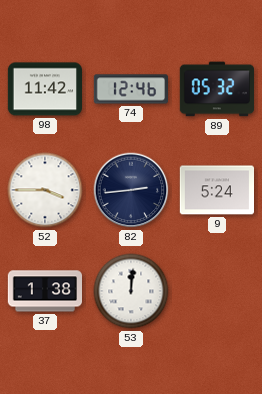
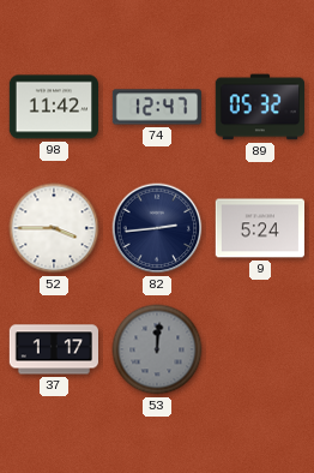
74: 12:46 -> 12:47
37: 1:38 -> 1:17
53 dial: white -> grey
